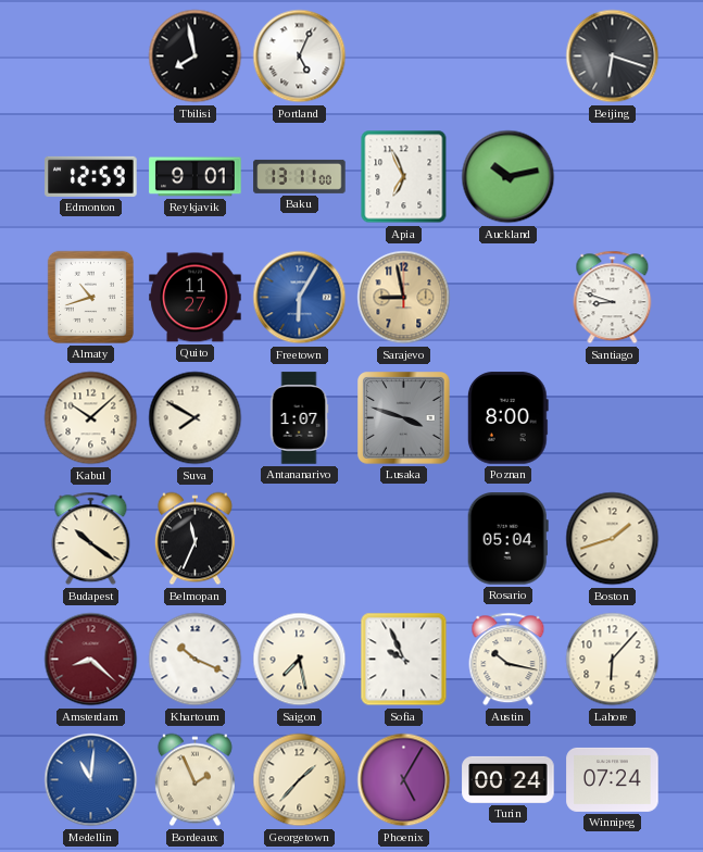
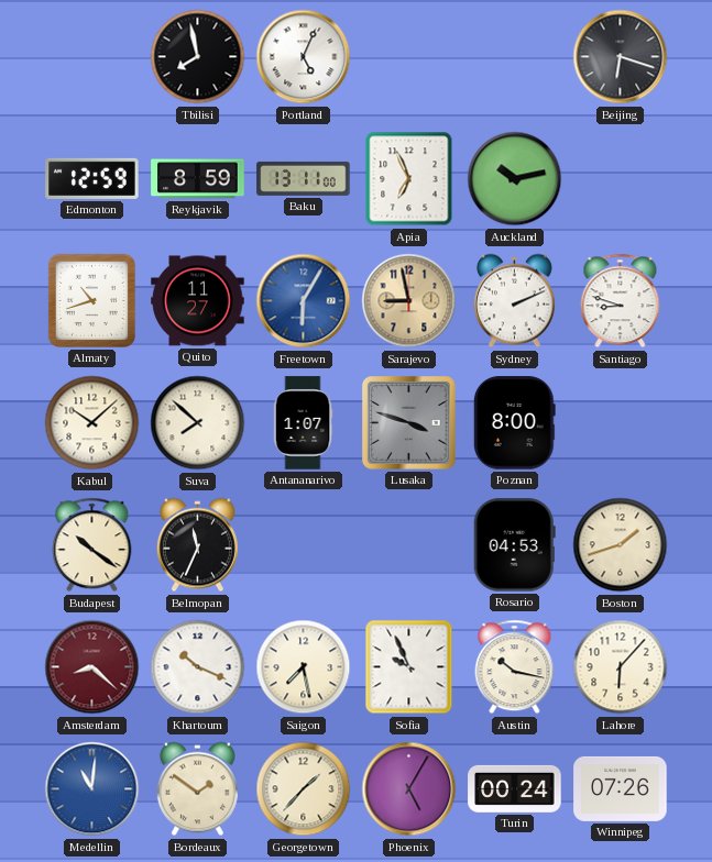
Reykjavik: 9:01 -> 8:59
Sydney: none -> 2:11
Suva: 7:50 -> 7:52
Rosario: 05:04 -> 04:53
Bordeaux: 1:56 -> 1:51
Winnipeg: 07:24 -> 07:26
